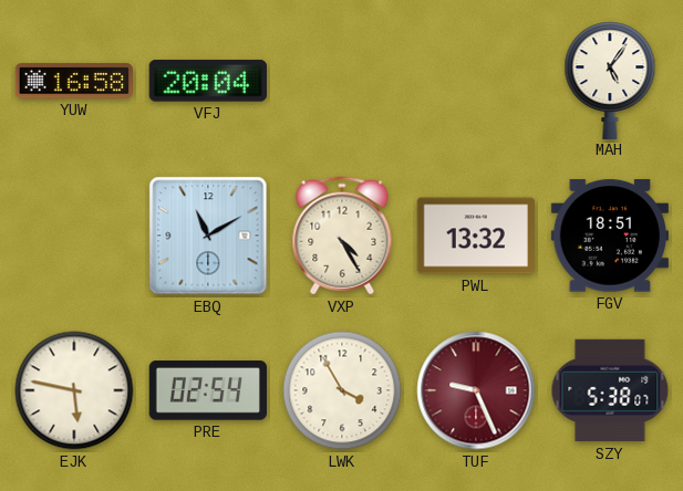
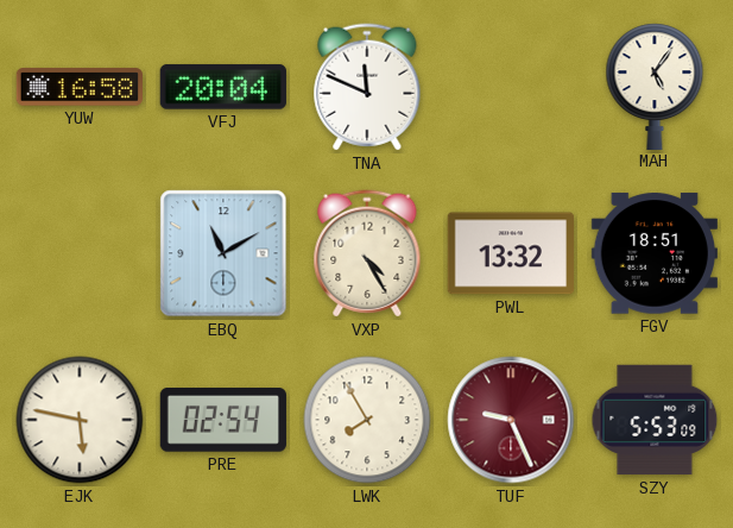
TNA: none -> 11:49
LWK: 3:55 -> 7:55
SZY: 5:38 -> 5:53
